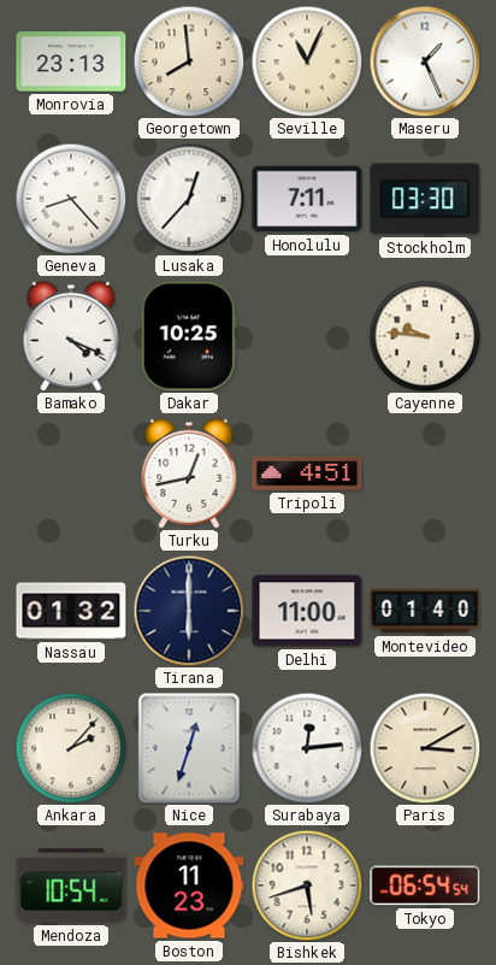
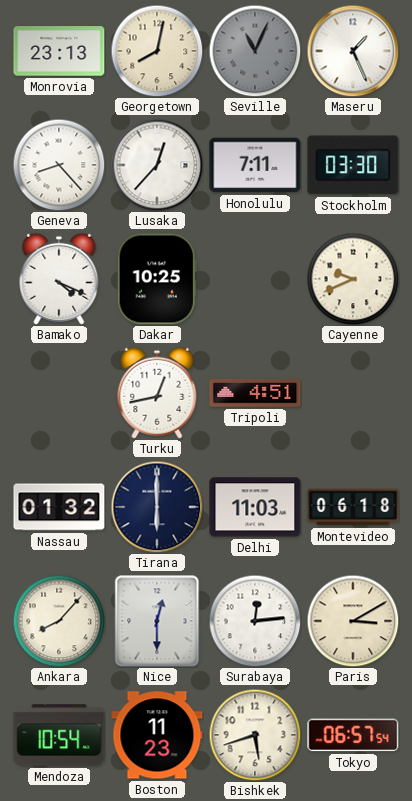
Georgetown: 7:59 -> 8:02
Seville dial: cream -> grey
Cayenne: 9:46 -> 9:41
Delhi: 11:00 -> 11:03
Montevideo: 01:40 -> 06:18
Ankara: 2:07 -> 8:07
Nice: 12:33 -> 12:30
Tokyo: 06:54 -> 06:57
